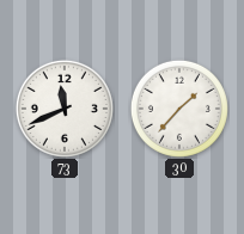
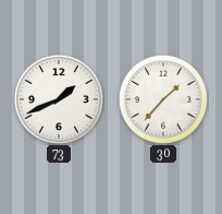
73: 11:41 -> 1:41
